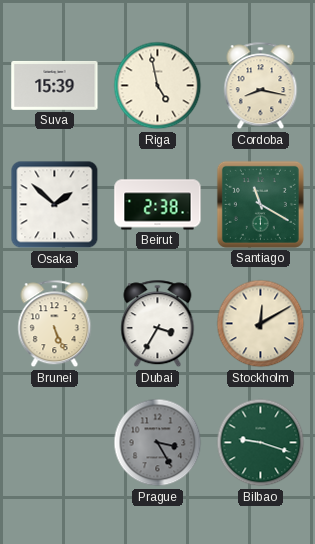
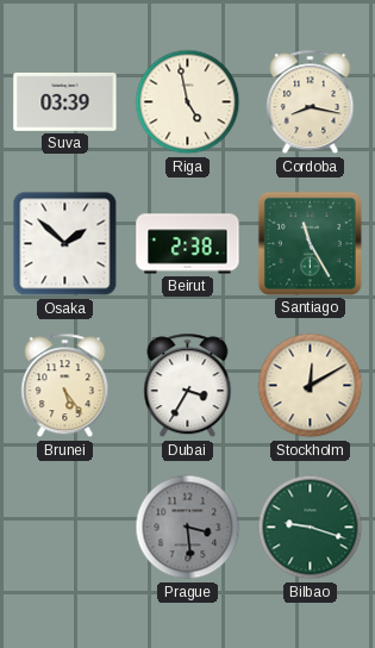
Suva: 15:39 -> 03:39
Santiago: 11:20 -> 11:25
Brunei: 5:26 -> 5:24
Prague: 3:25 -> 3:29
